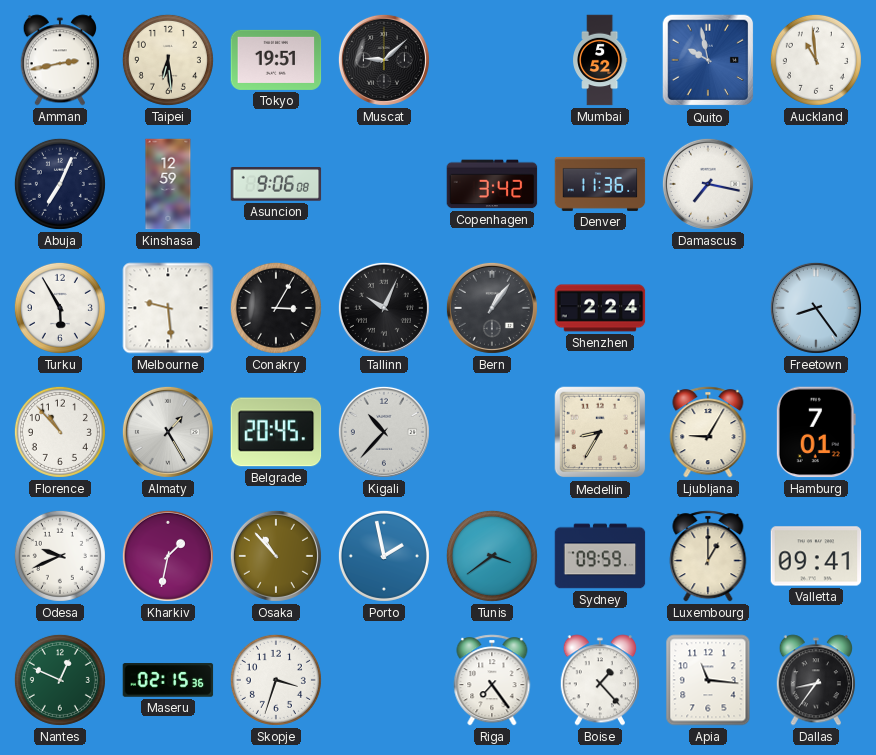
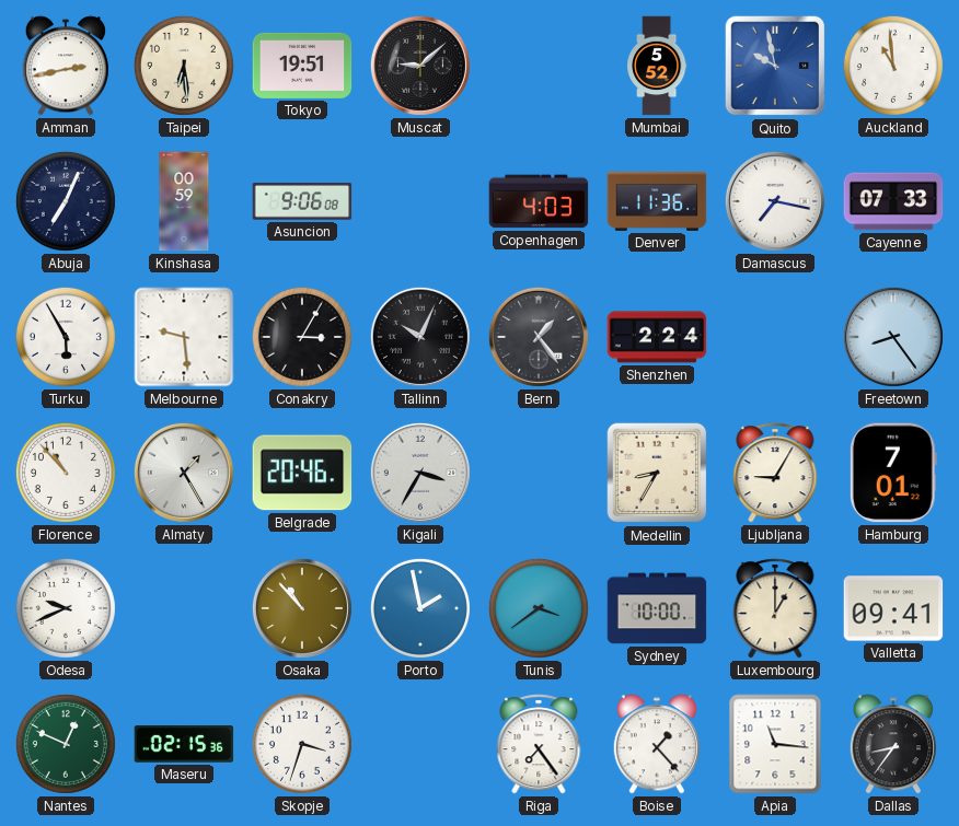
Kinshasa: 12:59 -> 00:59
Copenhagen: 3:42 -> 4:03
Cayenne: none -> 07:33
Bern: 1:06 -> 1:24
Belgrade: 20:45 -> 20:46
Kigali: 10:37 -> 3:35
Kharkiv: 1:32 -> none
Sydney: 09:59 -> 10:00
